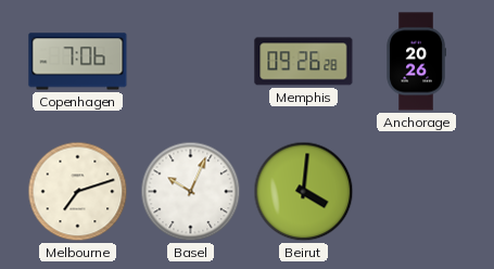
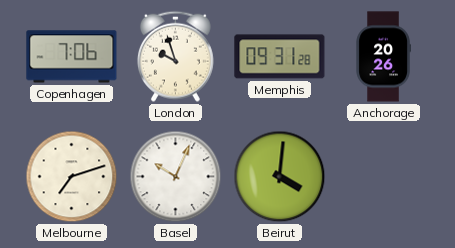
London: none -> 9:57
Memphis: 09:26 -> 09:31
